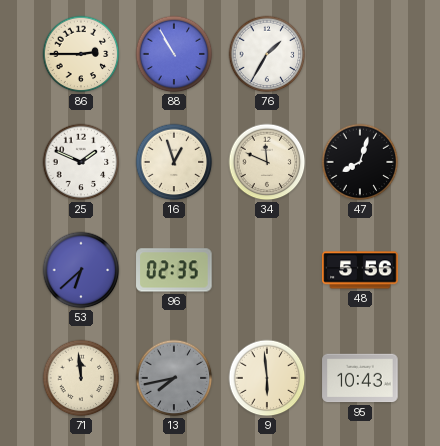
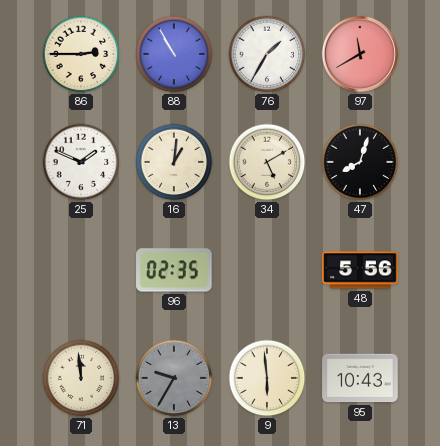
97: none -> 11:40
16: 12:57 -> 1:01
34: 11:49 -> 5:10
53: 6:38 -> none
13: 7:43 -> 9:35
